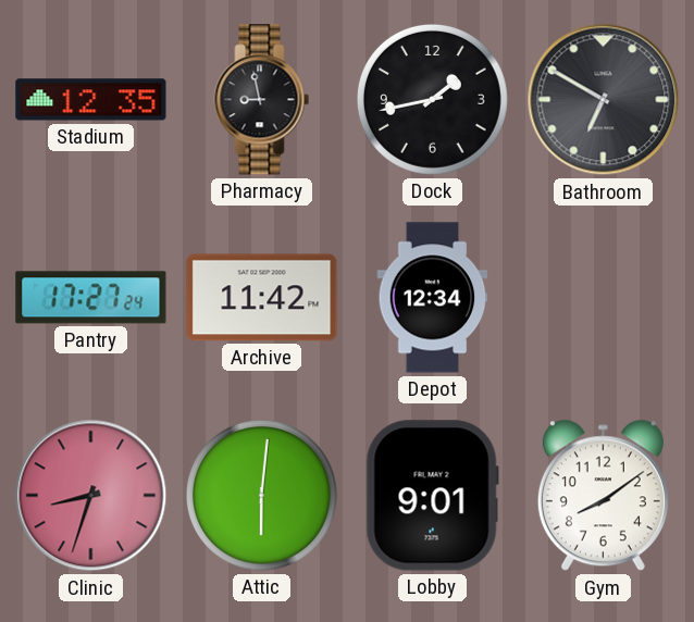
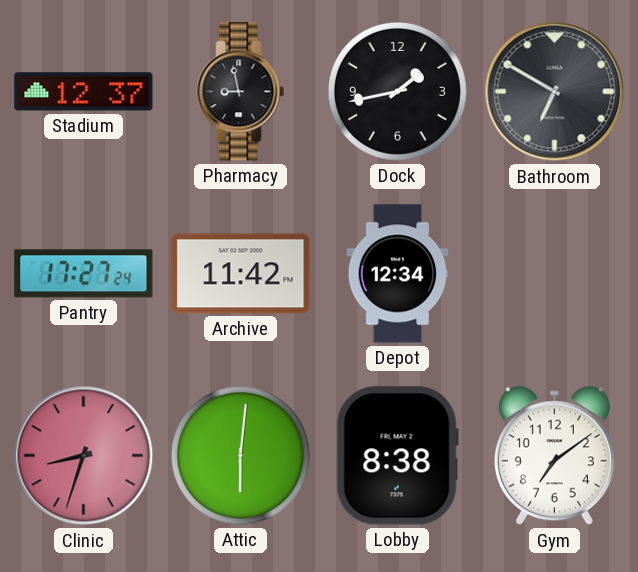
Stadium: 12:35 -> 12:37
Lobby: 9:01 -> 8:38
Gym: 8:09 -> 7:09
